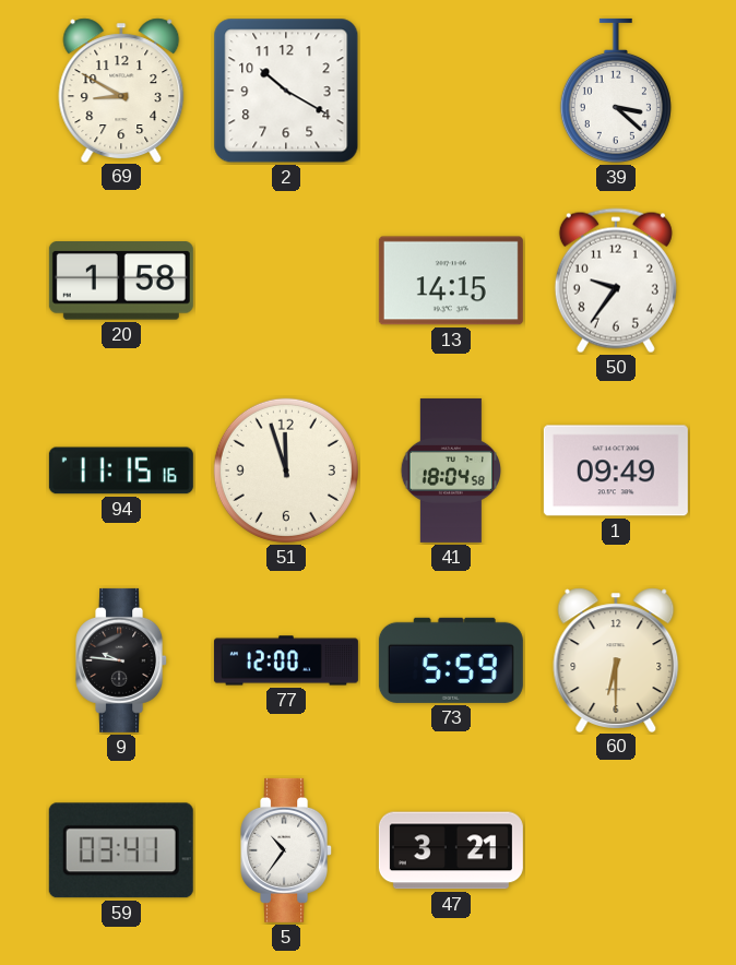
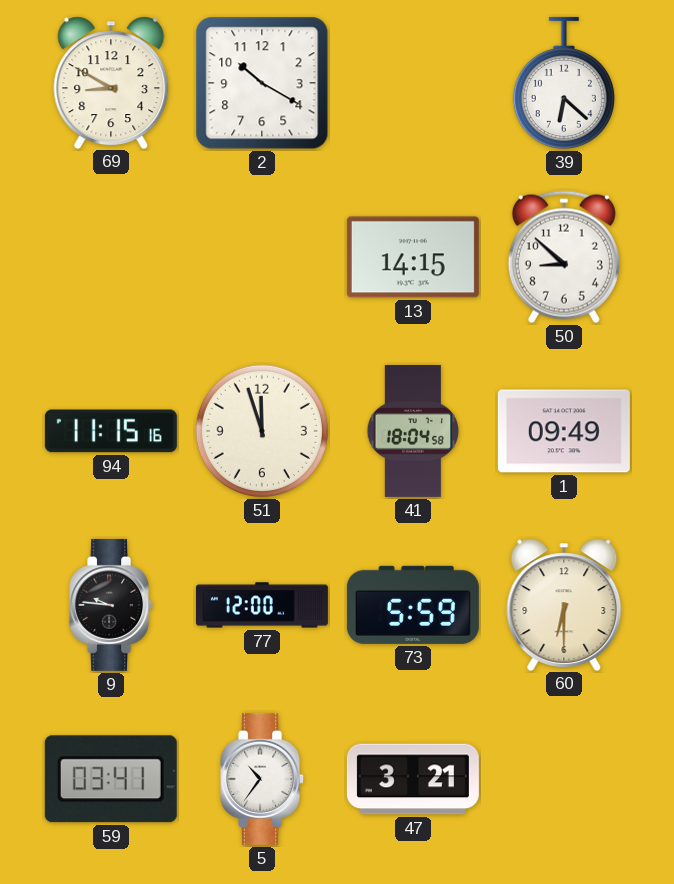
39: 3:22 -> 6:22
20: 1:58 -> none
50: 9:36 -> 8:52
